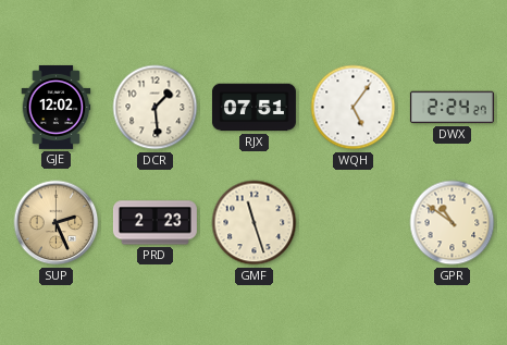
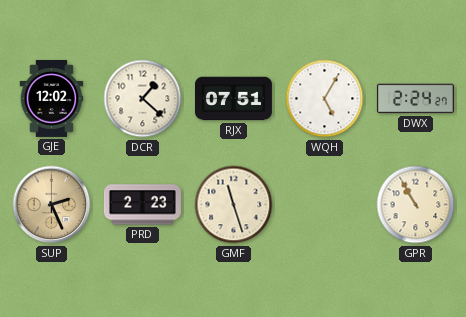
DCR: 1:29 -> 1:22
WQH: 5:06 -> 5:05
GPR: 10:51 -> 10:55
